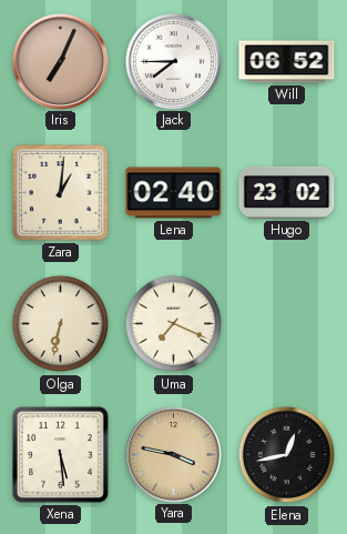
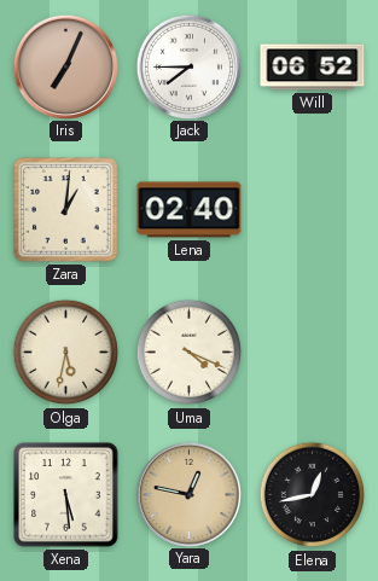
Hugo: 23:02 -> none
Olga: 6:32 -> 5:32
Uma: 7:19 -> 4:19
Yara: 3:47 -> 12:47
